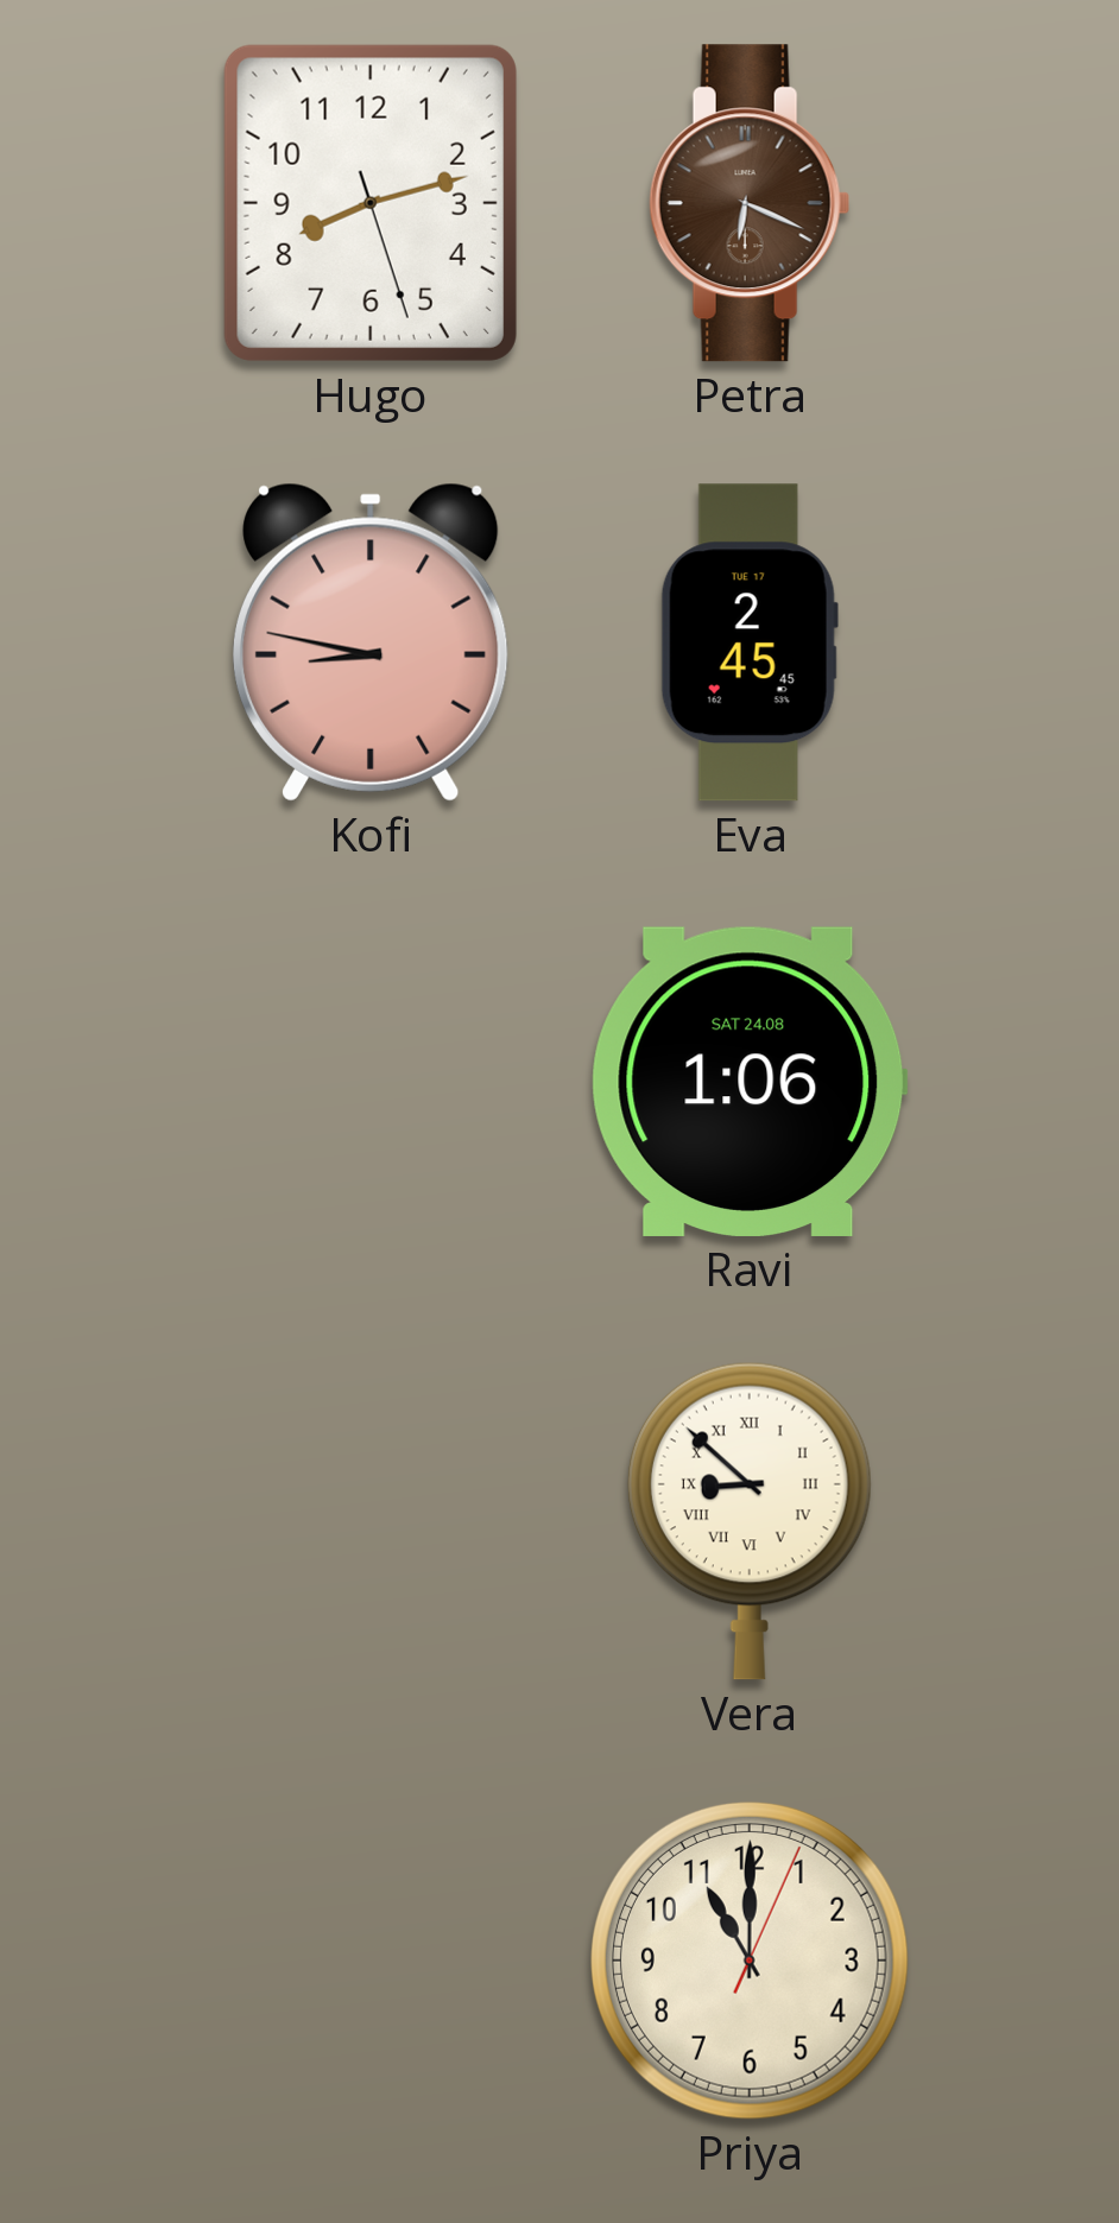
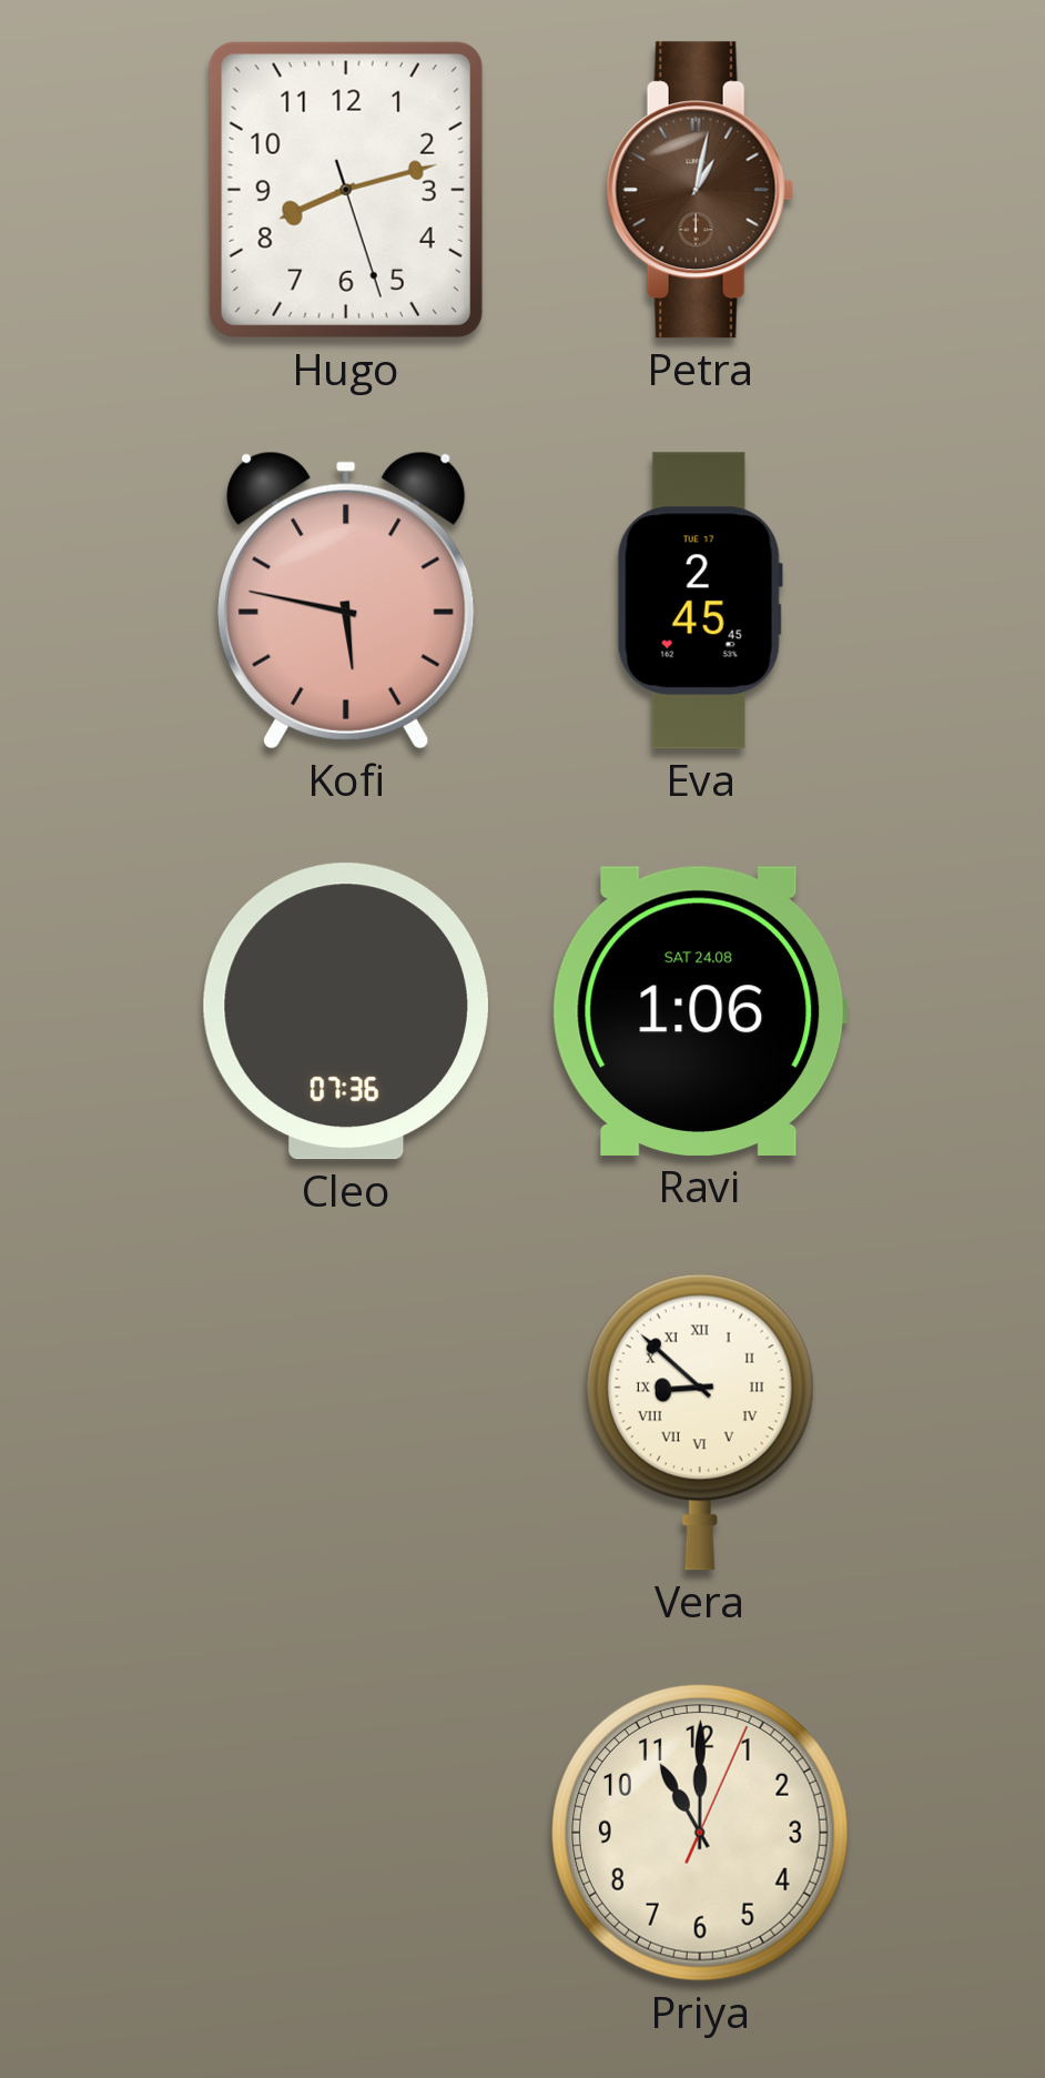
Petra: 6:19 -> 1:02
Kofi: 8:47 -> 5:47
Cleo: none -> 07:36
